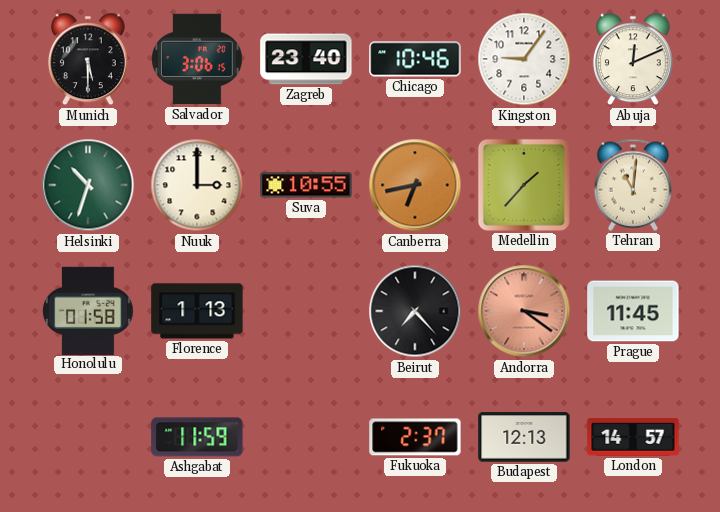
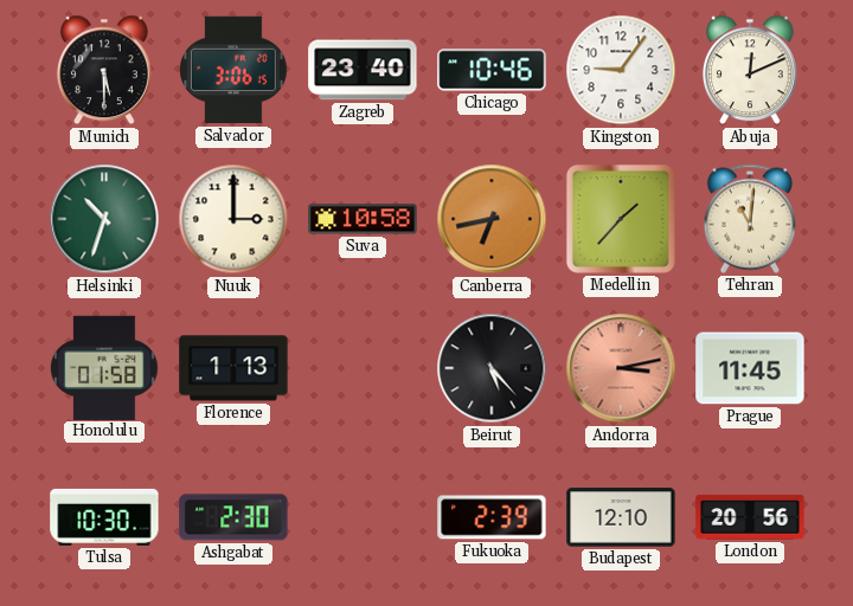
Suva: 10:55 -> 10:58
Beirut: 7:23 -> 5:23
Andorra: 3:21 -> 3:13
Tulsa: none -> 10:30
Ashgabat: 11:59 -> 2:30
Fukuoka: 2:37 -> 2:39
Budapest: 12:13 -> 12:10
London: 14:57 -> 20:56
